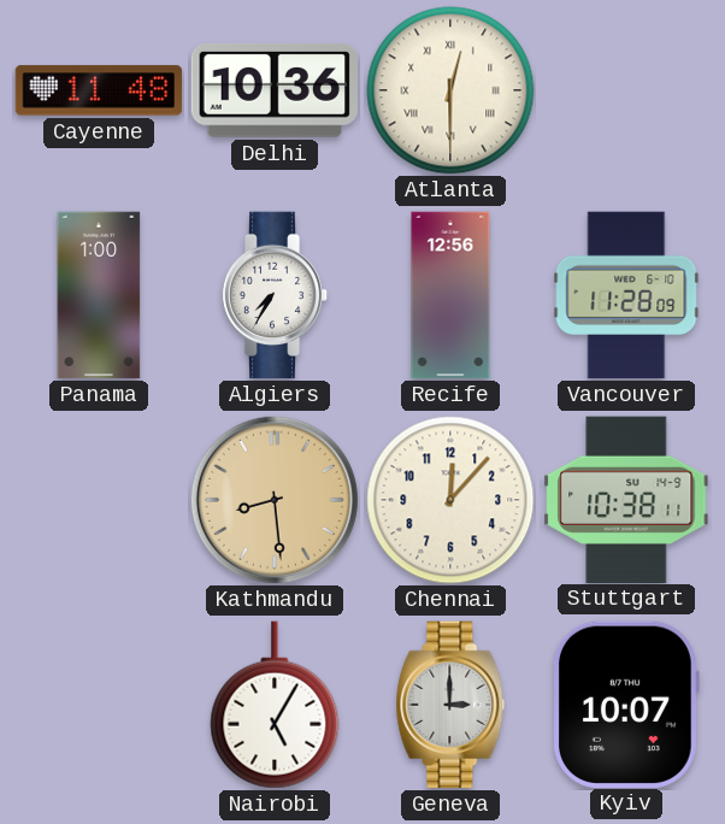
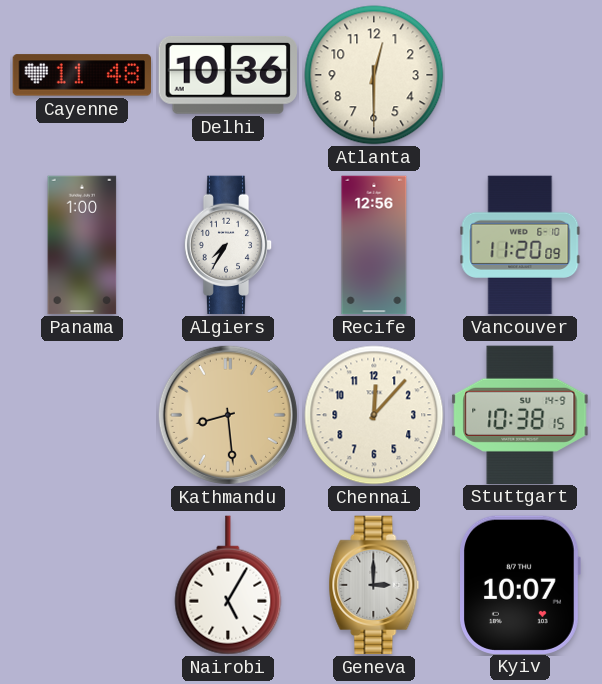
Atlanta numerals: Roman -> Arabic
Vancouver: 11:28 -> 11:20
Stuttgart: 10:38:11 -> 10:38:15
